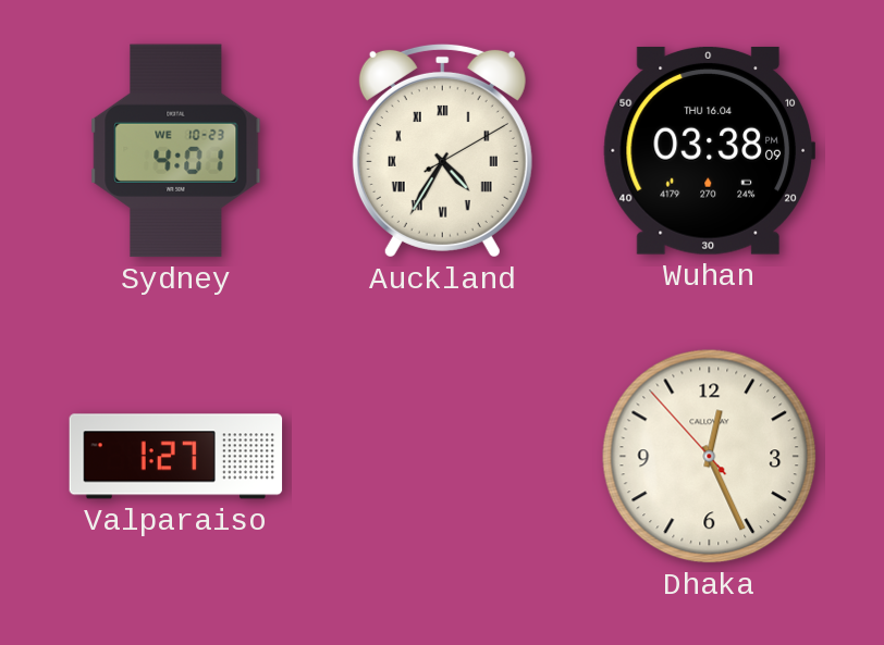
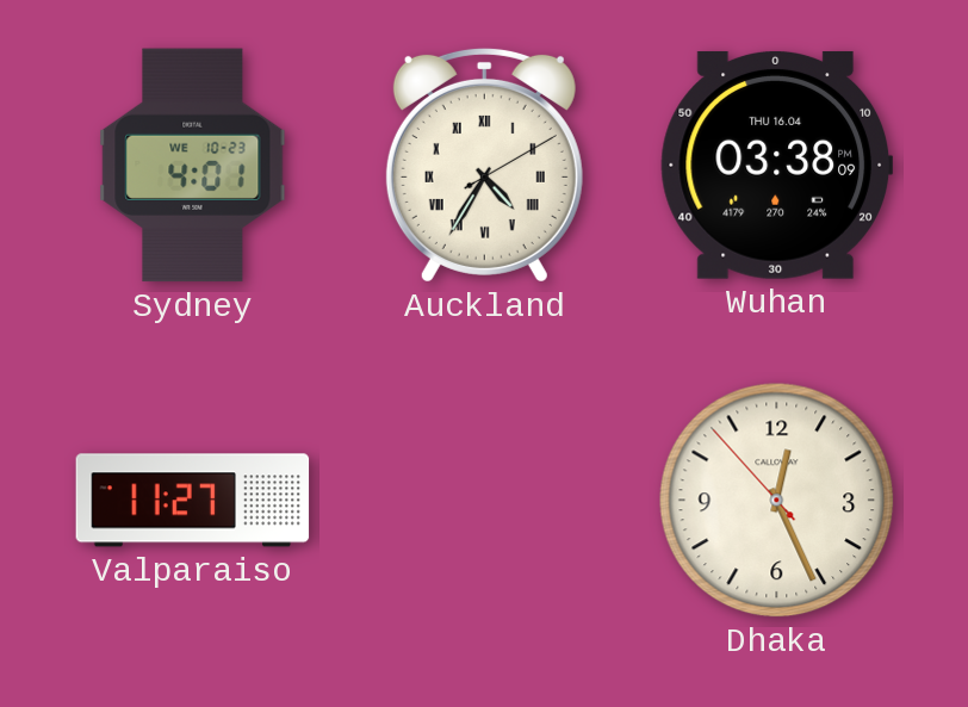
Valparaiso: 1:27 -> 11:27
